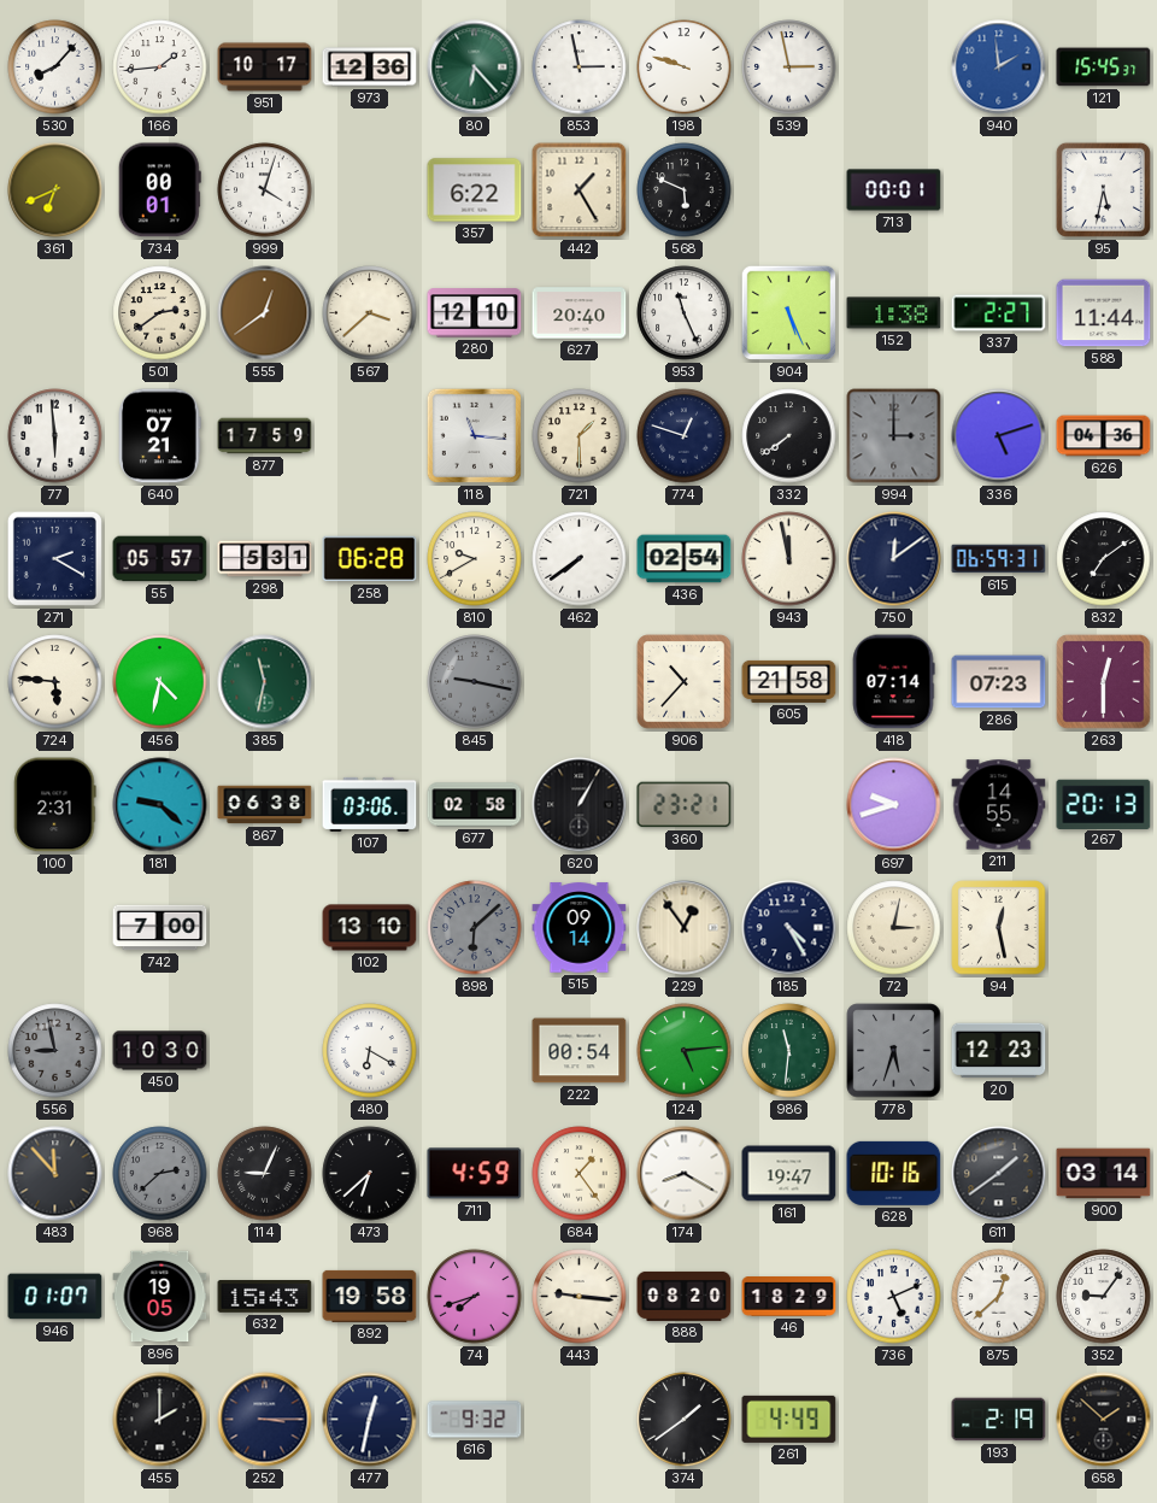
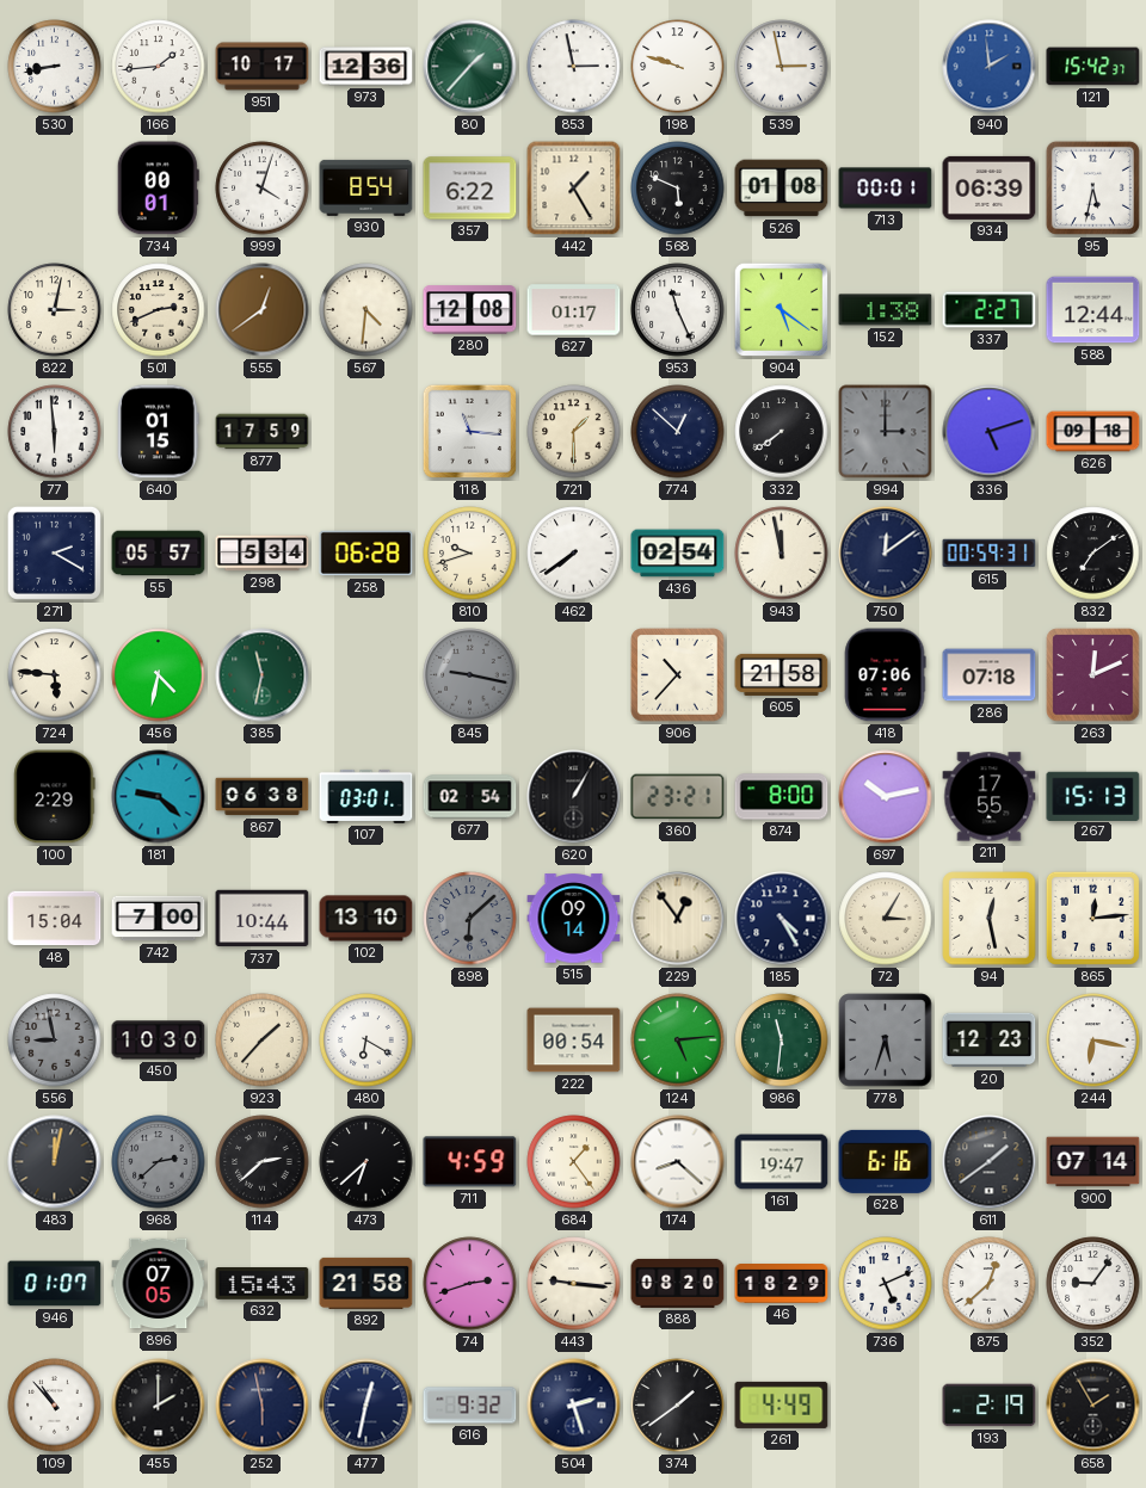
530: 8:07 -> 8:43
80: 6:23 -> 1:37
121: 15:45 -> 15:42
361: 6:41 -> none
930: none -> 8:54
526: none -> 01:08
934: none -> 06:39
822: none -> 3:02
501: 2:39 -> 2:41
567: 3:38 -> 4:31
280: 12:10 -> 12:08
627: 20:40 -> 01:17
904: 5:26 -> 5:21
588: 11:44 -> 12:44
640: 07:21 -> 01:15
774: 12:48 -> 12:52
626: 04:36 -> 09:18
298: 5:31 -> 5:34
810: 9:40 -> 9:42
615: 06:59 -> 00:59
418: 07:14 -> 07:06
286: 07:23 -> 07:18
263: 12:30 -> 12:11
100: 2:31 -> 2:29
107: 03:06 -> 03:01
677: 02:58 -> 02:54
874: none -> 8:00
697: 9:42 -> 10:13
211: 14:55 -> 17:55
267: 20:13 -> 15:13
48: none -> 15:04
737: none -> 10:44
72: 3:02 -> 3:05
865: none -> 12:14
923: none -> 1:37
244: none -> 6:17
483: 11:53 -> 12:02
114: 9:04 -> 2:38
174: 8:20 -> 8:22
628: 10:16 -> 6:16
900: 03:14 -> 07:14
896: 19:05 -> 07:05
892: 19:58 -> 21:58
74: 7:42 -> 2:42
109: none -> 10:53
252: 3:15 -> 5:58
504: none -> 2:27
658: 1:52 -> 1:55
